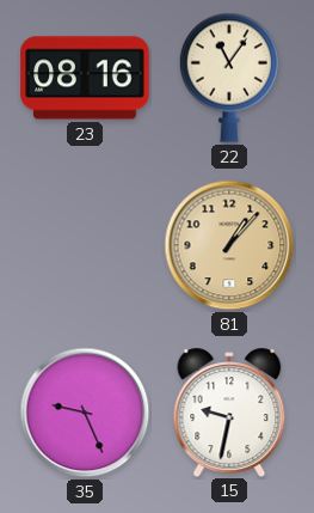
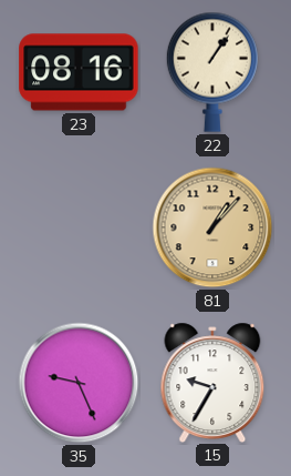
22: 11:06 -> 1:06
15: 9:32 -> 9:35
